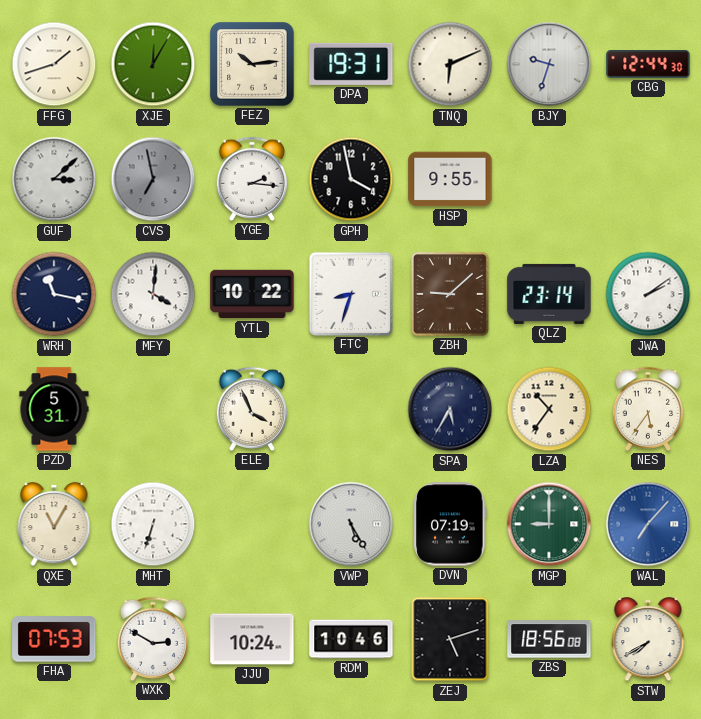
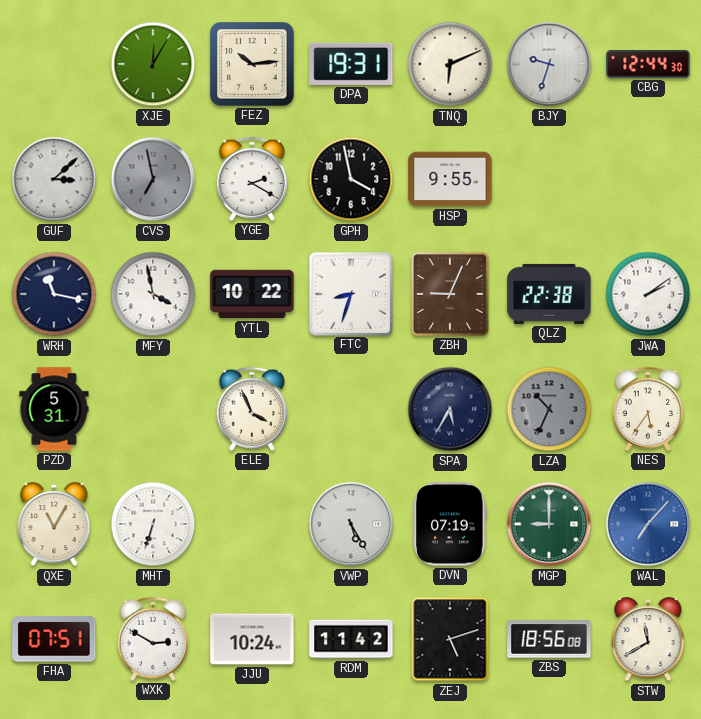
FFG: 1:42 -> none
YGE: 2:16 -> 2:20
MFY: 4:01 -> 3:58
ZBH: 9:08 -> 9:04
QLZ: 23:14 -> 22:38
LZA: 10:36 -> 10:34
LZA dial: cream -> grey
FHA: 07:53 -> 07:51
RDM: 10:46 -> 11:42
STW: 7:40 -> 11:40
